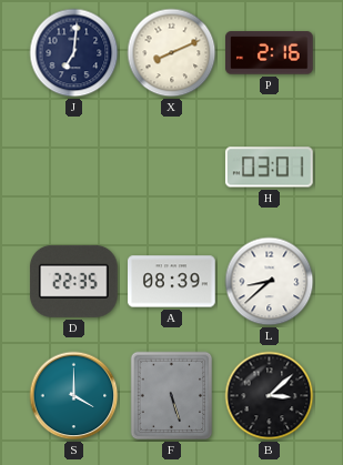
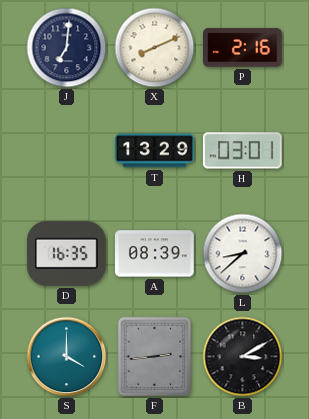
T: none -> 13:29
D: 22:35 -> 16:35
F: 5:27 -> 2:44
B: 3:08 -> 3:10
